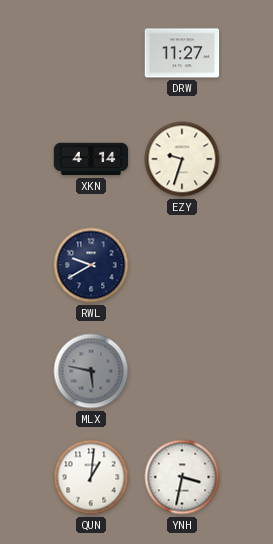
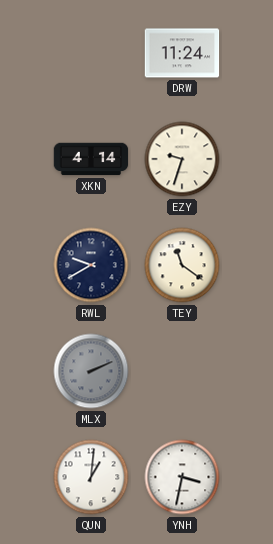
DRW: 11:27 -> 11:24
TEY: none -> 11:21
MLX: 5:47 -> 2:11
